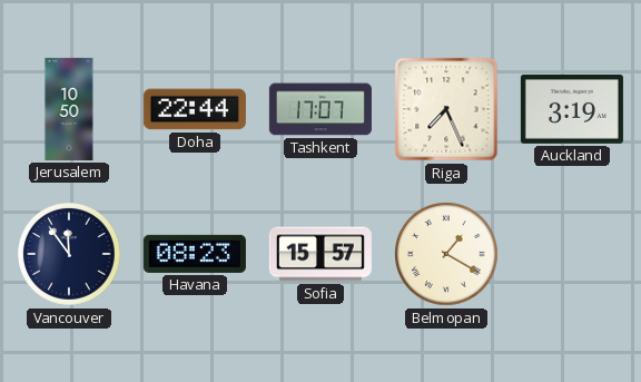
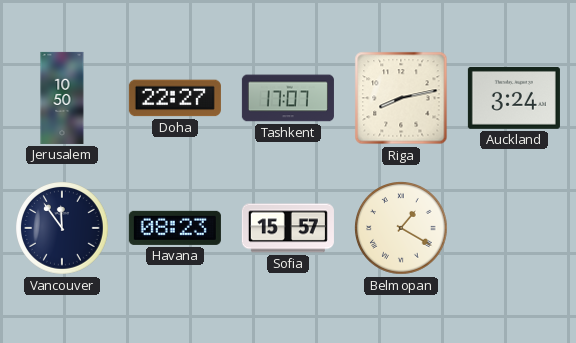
Doha: 22:44 -> 22:27
Riga: 7:26 -> 8:13
Auckland: 3:19 -> 3:24
